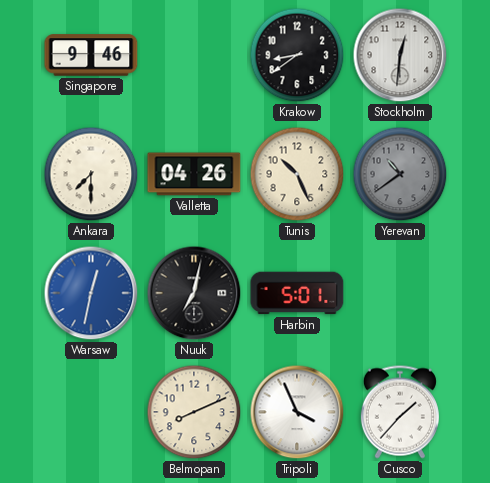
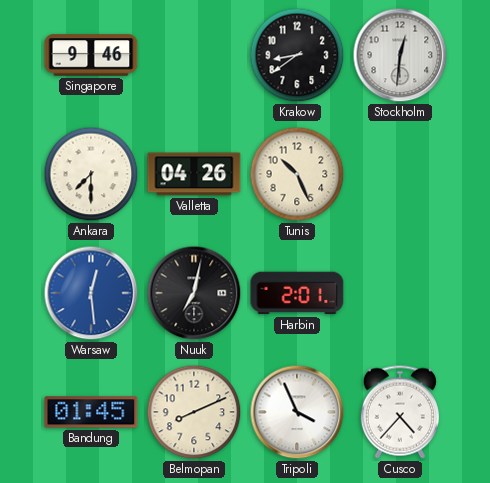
Yerevan: 10:39 -> none
Warsaw: 12:32 -> 12:29
Harbin: 5:01 -> 2:01
Bandung: none -> 01:45
Cusco: 1:37 -> 4:37
